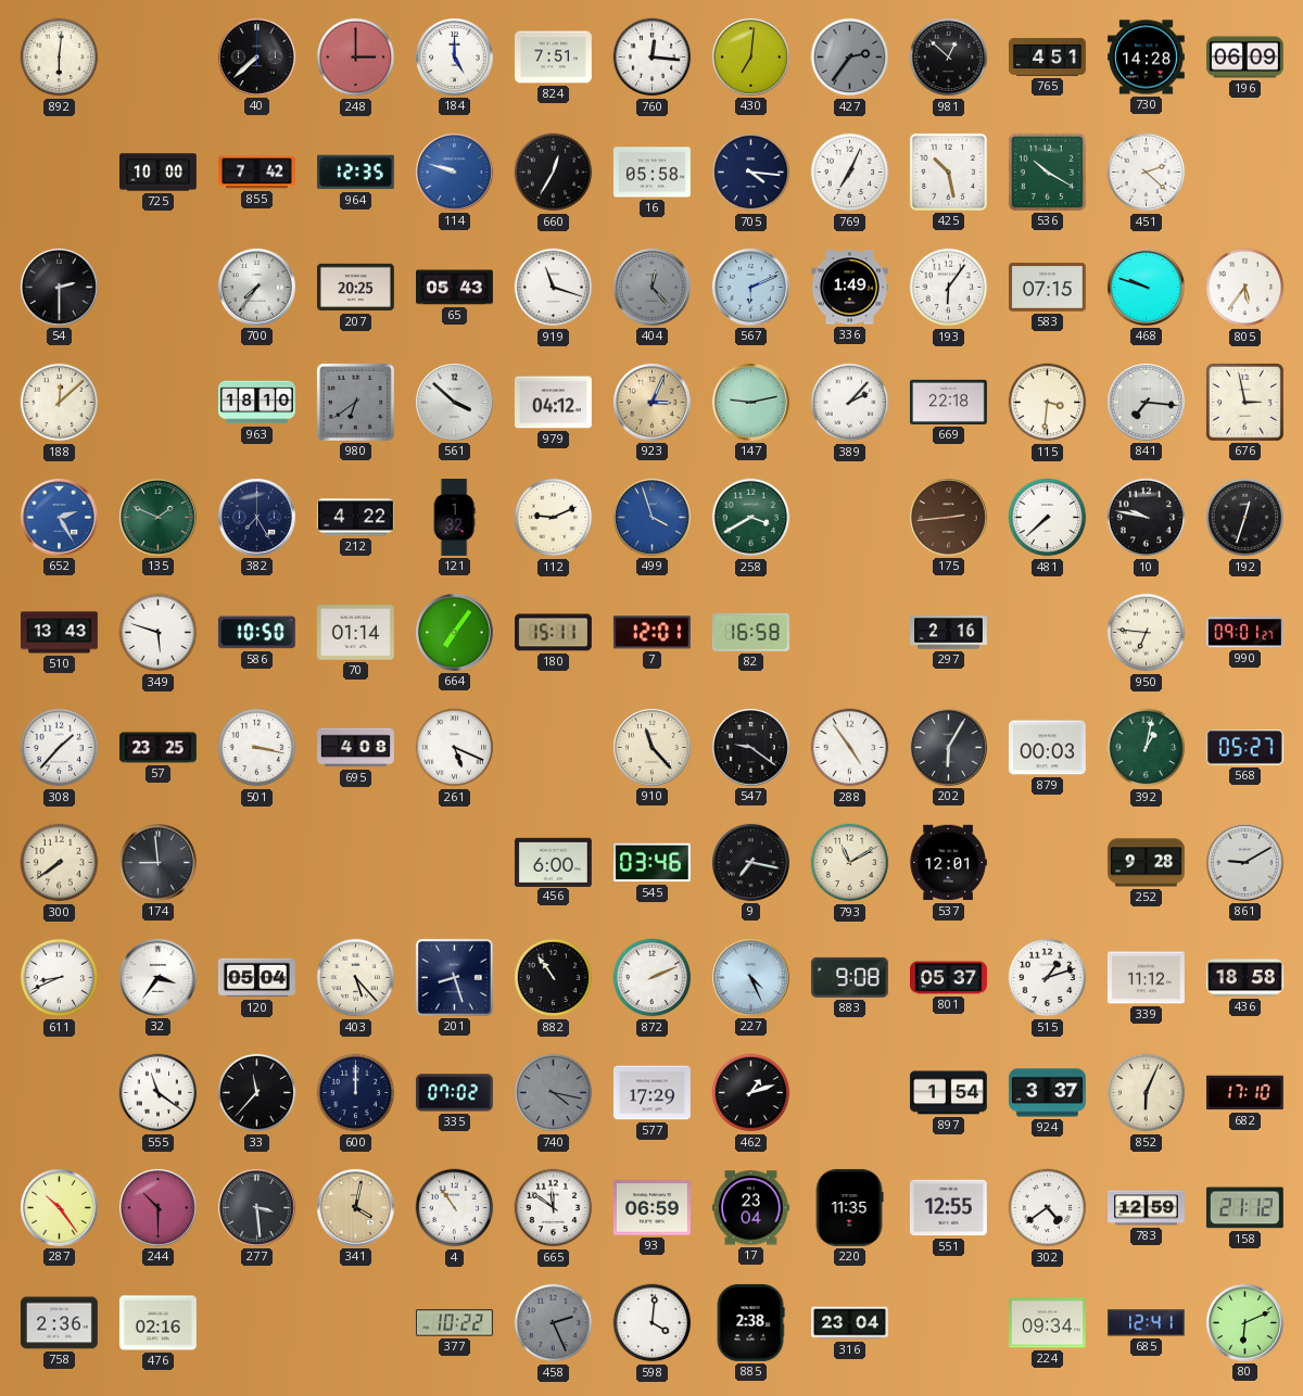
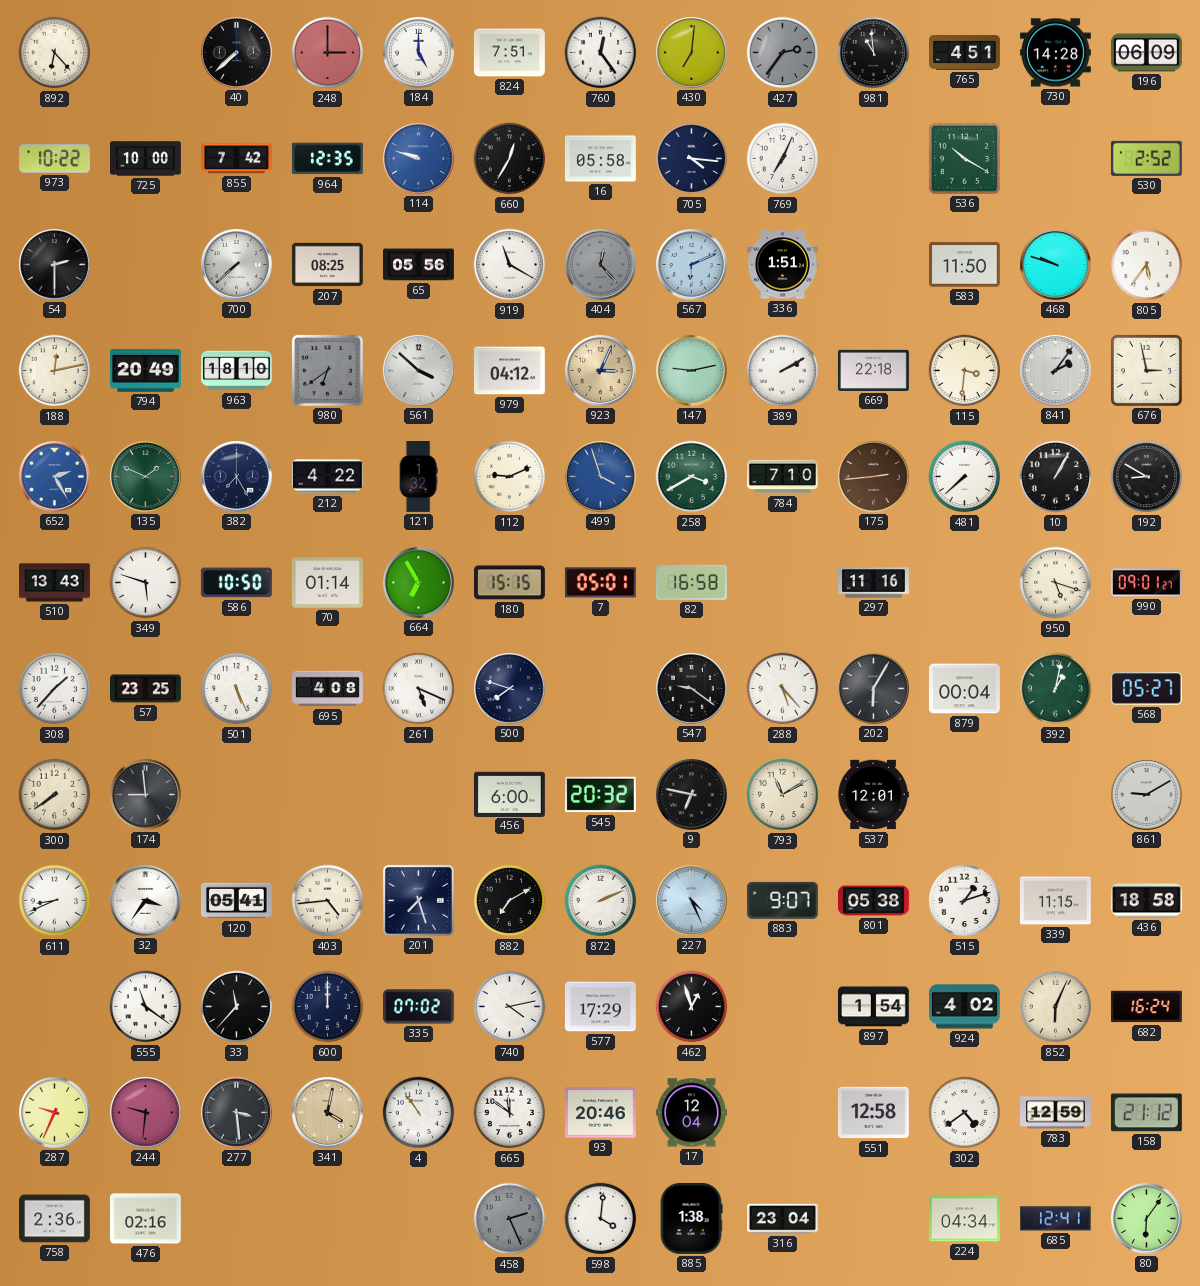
892: 6:01 -> 6:23
760: 12:16 -> 12:24
981: 12:52 -> 10:59
973: none -> 10:22
425: 10:28 -> none
451: 2:22 -> none
530: none -> 2:52
700: 7:36 -> 7:38
207: 20:25 -> 08:25
65: 05:43 -> 05:56
919: 11:18 -> 11:20
336: 1:49 -> 1:51
193: 6:06 -> none
583: 07:15 -> 11:50
188: 12:08 -> 12:13
794: none -> 20:49
389: 2:07 -> 2:10
841: 7:16 -> 2:06
784: none -> 7:10
10: 9:47 -> 1:05
192: 12:33 -> 8:50
664: 7:06 -> 6:55
180: 15:11 -> 15:15
7: 12:01 -> 05:01
297: 2:16 -> 11:16
950: 6:46 -> 5:18
501: 3:17 -> 5:26
500: none -> 7:48
910: 11:23 -> none
288: 4:54 -> 5:23
879: 00:03 -> 00:04
545: 03:46 -> 20:32
9: 7:17 -> 6:47
252: 9:28 -> none
120: 05:04 -> 05:41
403: 5:23 -> 4:44
201: 8:27 -> 7:27
882: 10:54 -> 7:10
883: 9:08 -> 9:07
801: 05:37 -> 05:38
339: 11:12 -> 11:15
740: 4:17 -> 4:13
740 dial: grey -> white
462: 1:12 -> 12:57
924: 3:37 -> 4:02
682: 17:10 -> 16:24
287: 10:24 -> 9:34
244: 10:30 -> 9:31
93: 06:59 -> 20:46
17: 23:04 -> 12:04
220: 11:35 -> none
551: 12:55 -> 12:58
377: 10:22 -> none
885: 2:38 -> 1:38
224: 09:34 -> 04:34
80: 6:11 -> 6:06
